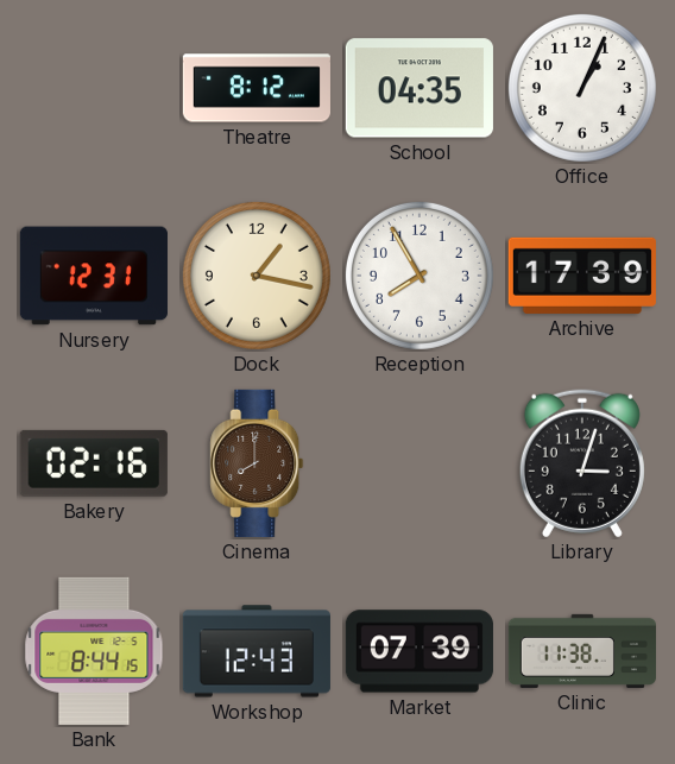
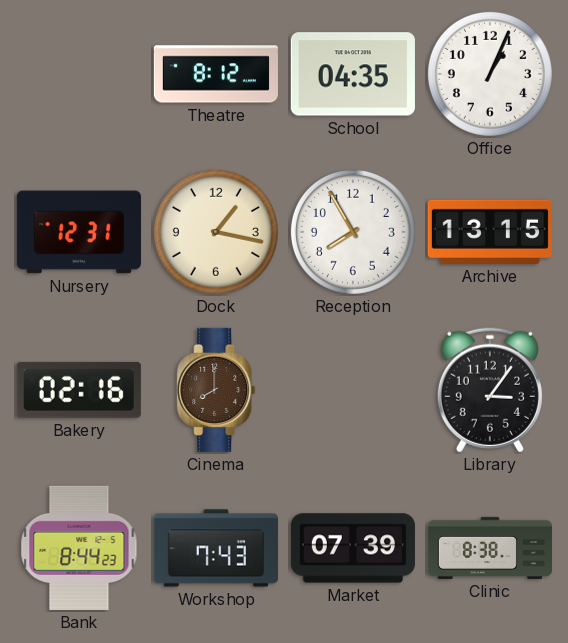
Archive: 17:39 -> 13:15
Library: 3:03 -> 3:06
Bank: 8:44:15 -> 8:44:23
Workshop: 12:43 -> 7:43
Clinic: 11:38 -> 8:38
